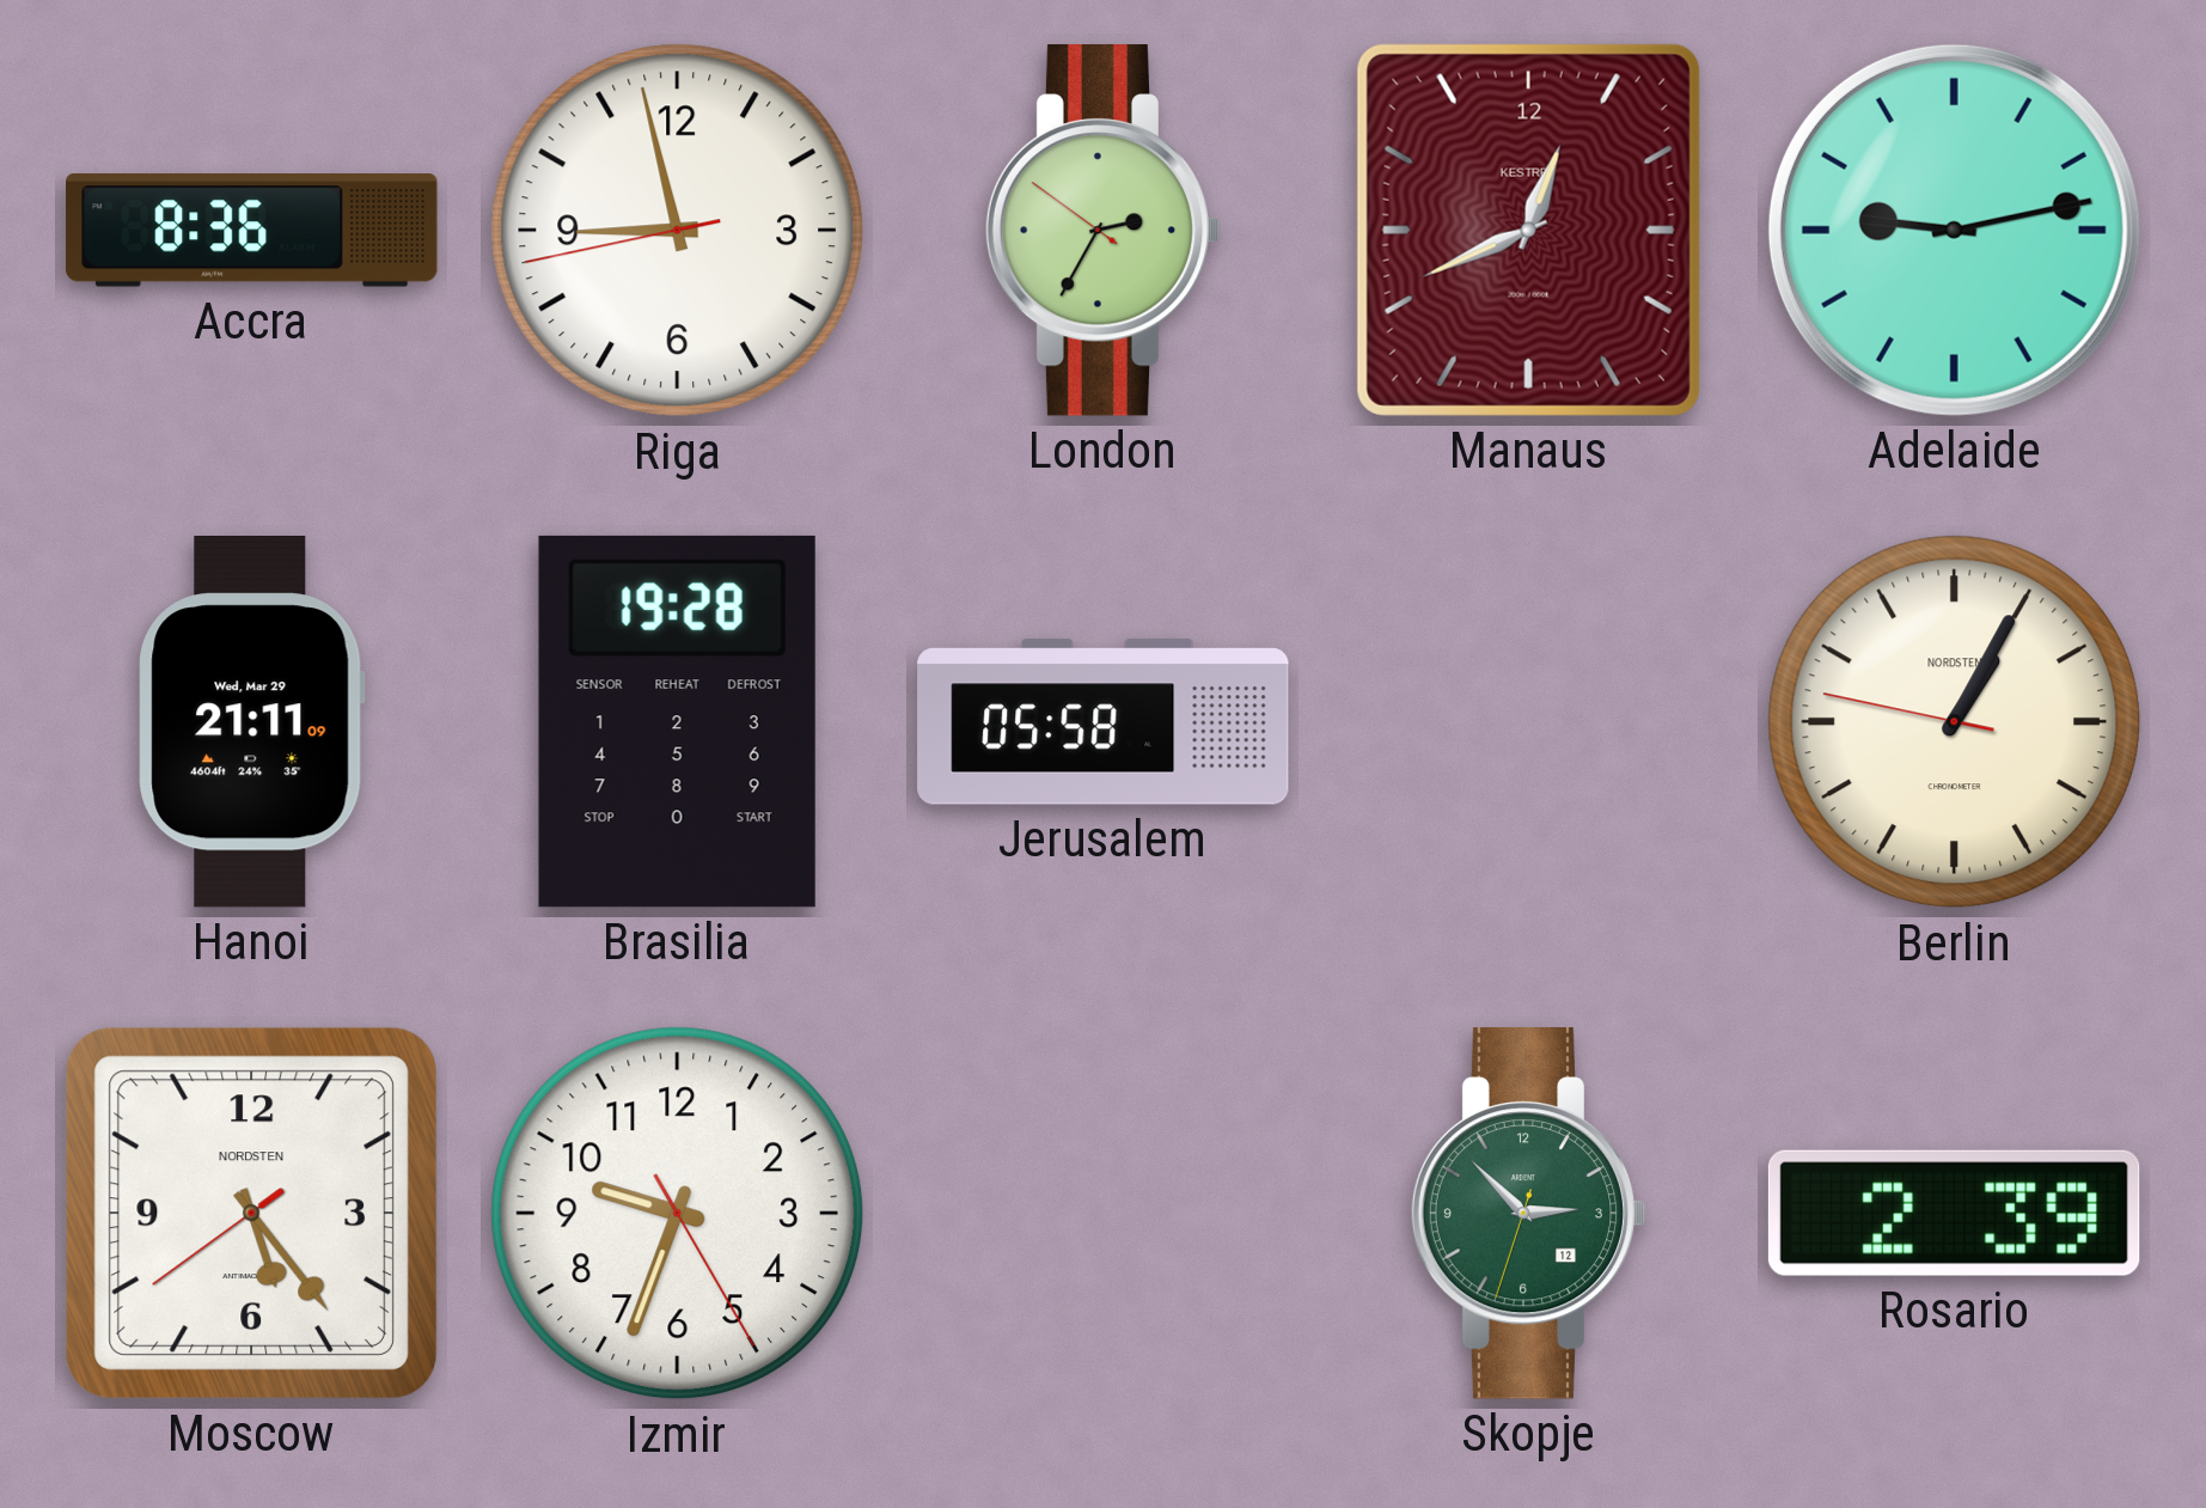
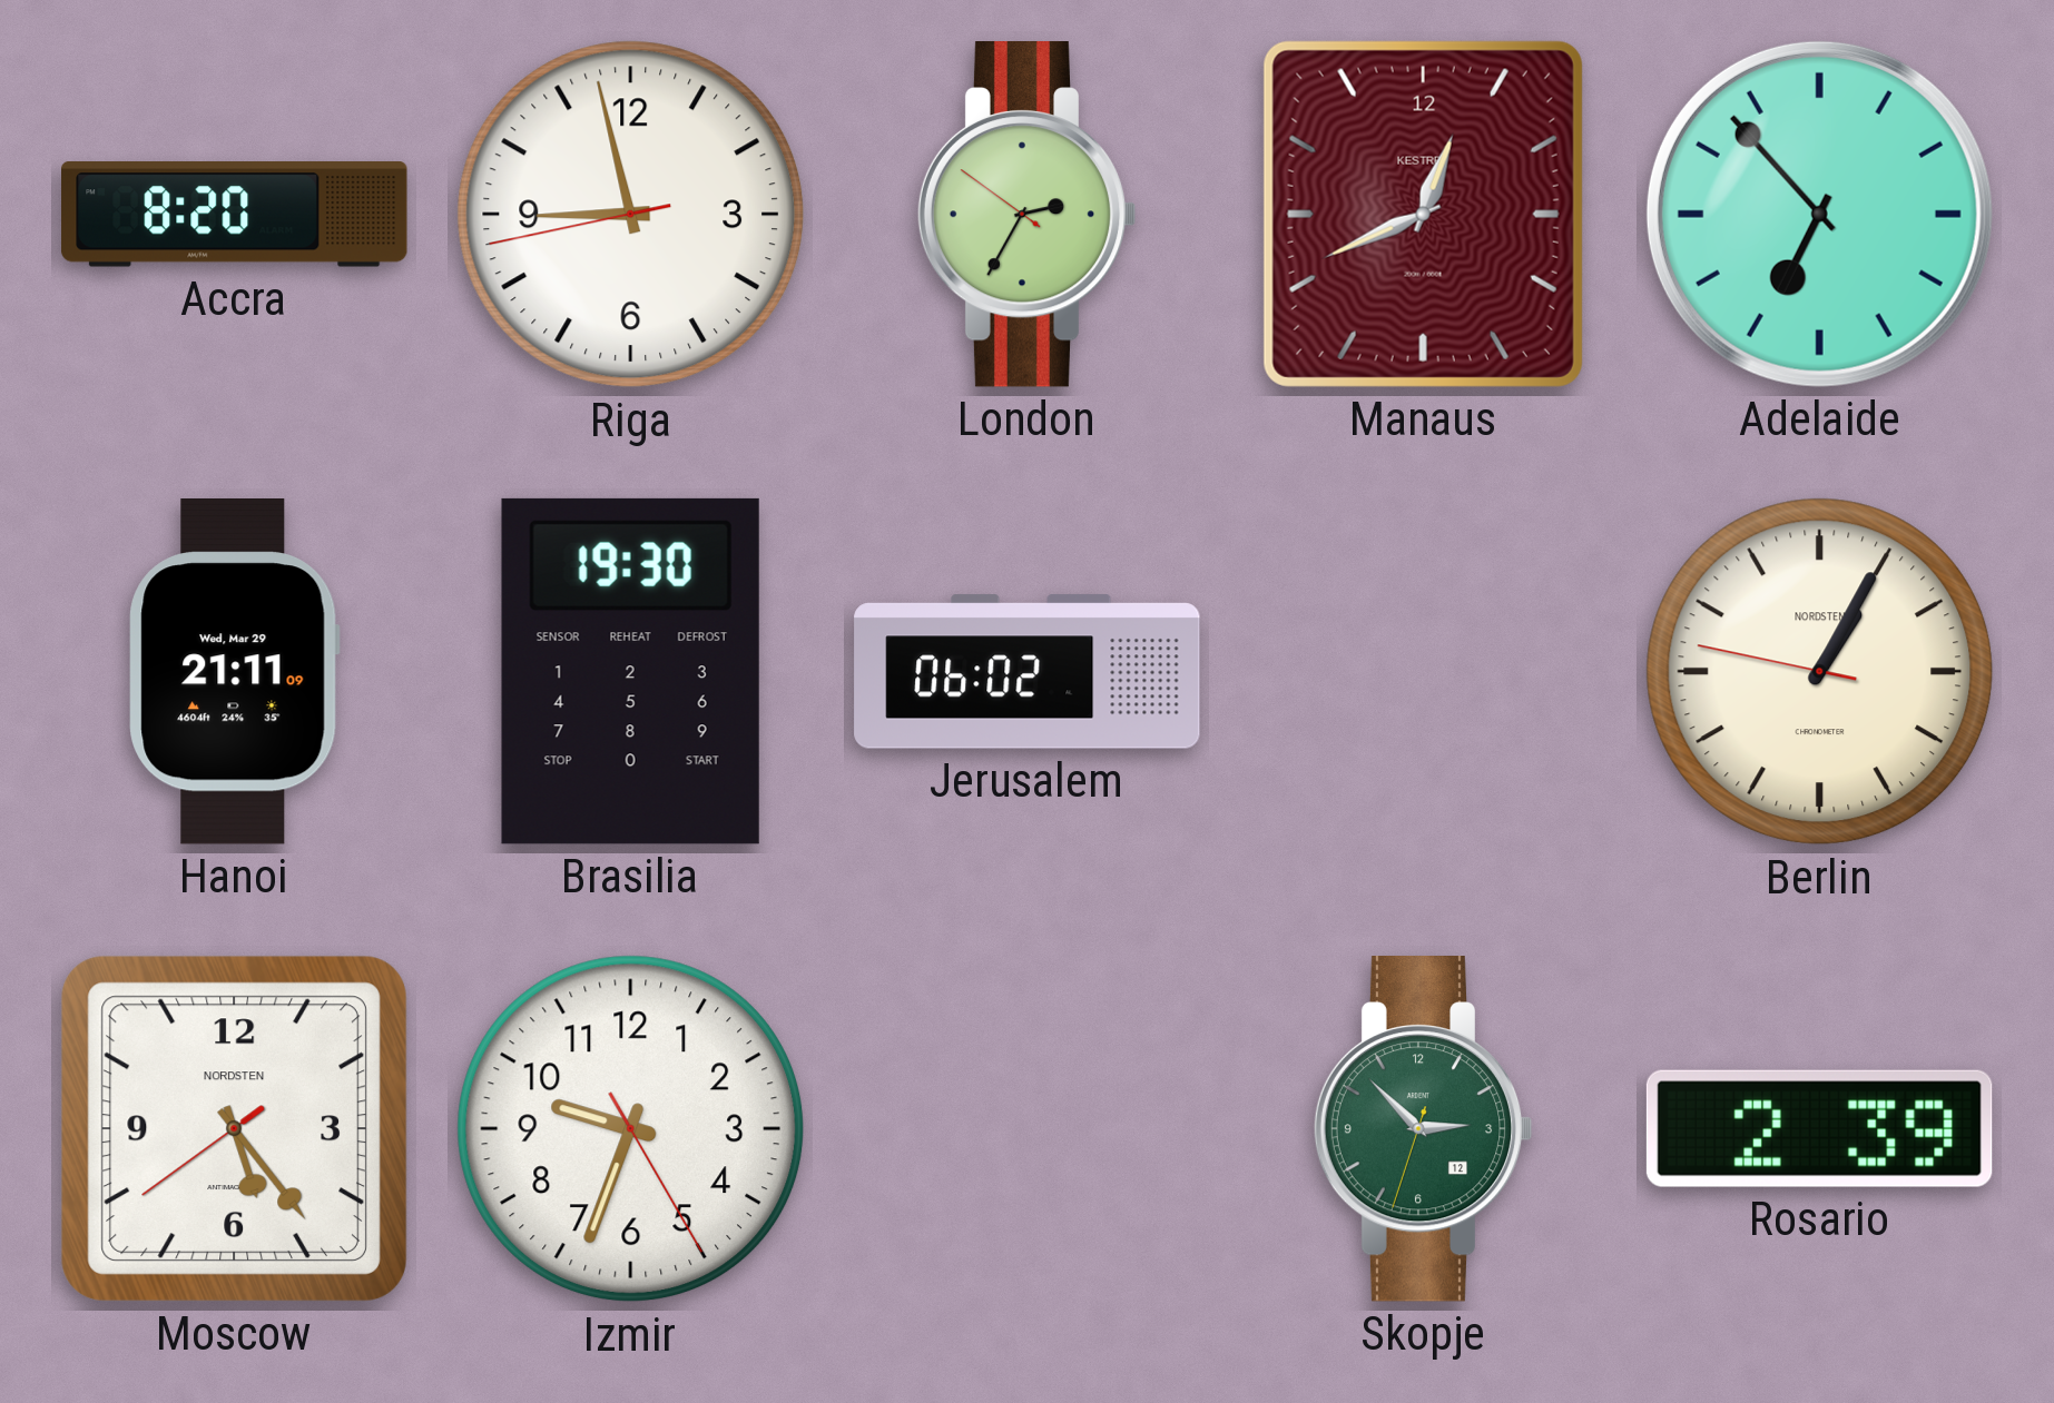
Accra: 8:36 -> 8:20
Adelaide: 9:13 -> 6:53
Brasilia: 19:28 -> 19:30
Jerusalem: 05:58 -> 06:02
